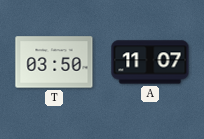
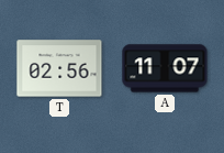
T: 03:50 -> 02:56
